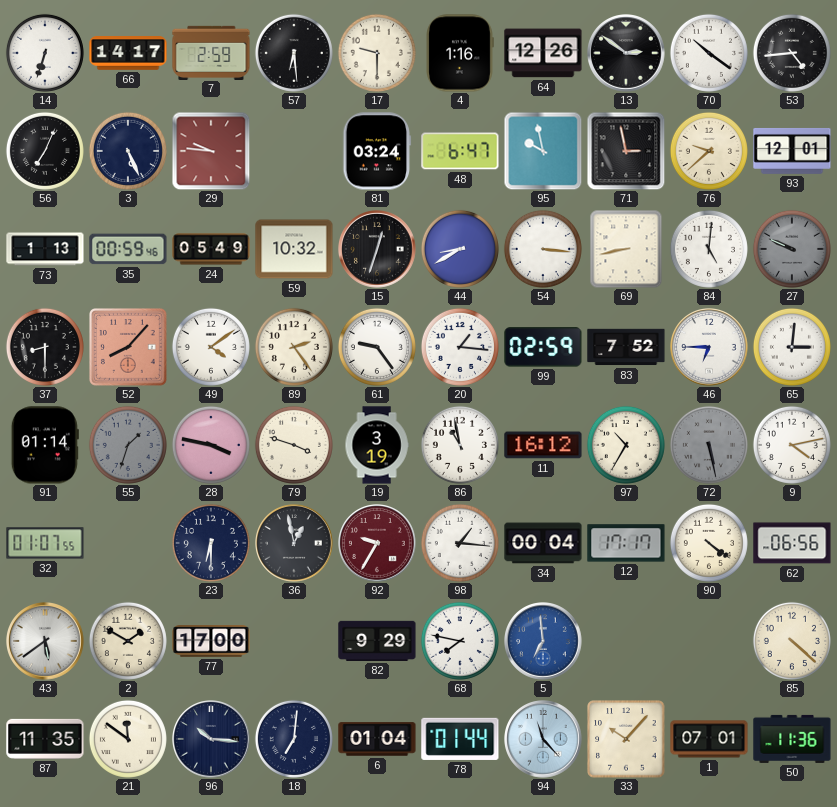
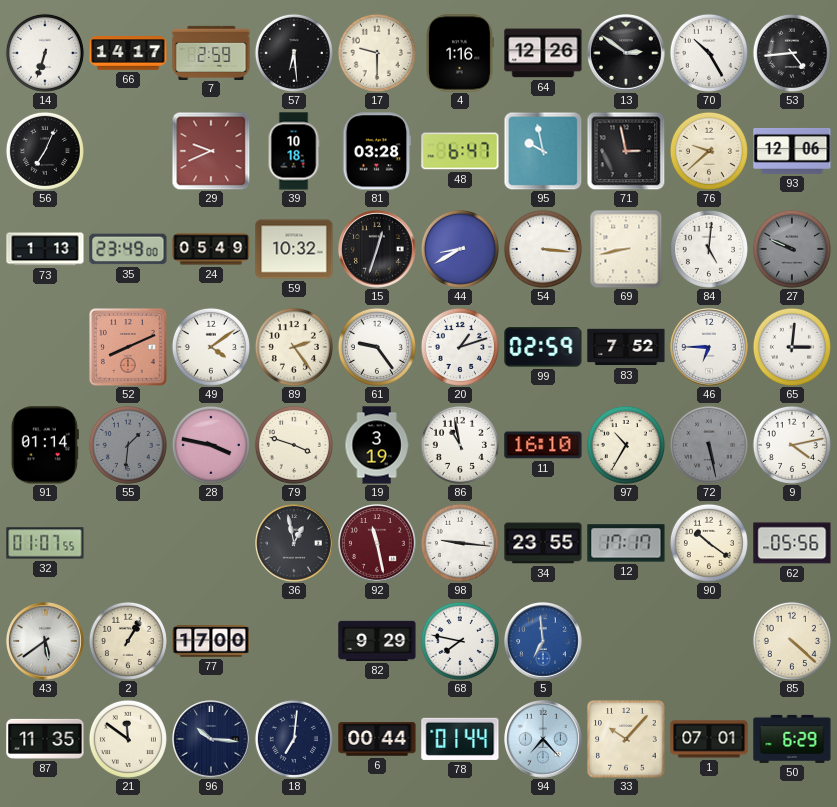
70: 10:21 -> 10:25
3: 5:26 -> none
29: 9:46 -> 9:41
39: none -> 10:18
81: 03:24 -> 03:28
93: 12:01 -> 12:06
35: 00:59 -> 23:49
37: 8:30 -> none
52: 8:07 -> 8:11
20: 1:16 -> 1:12
55: 1:33 -> 1:31
11: 16:12 -> 16:10
23: 6:30 -> none
92: 9:35 -> 11:28
98: 1:16 -> 9:16
34: 00:04 -> 23:55
90: 4:21 -> 10:21
62: 06:56 -> 05:56
2: 1:50 -> 1:05
6: 01:04 -> 00:44
94: 11:23 -> 7:23
50: 11:36 -> 6:29
